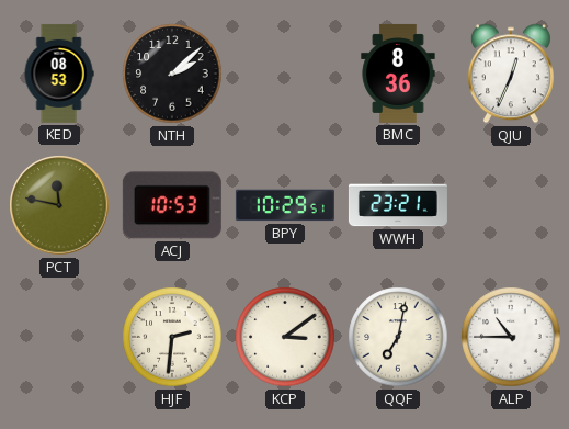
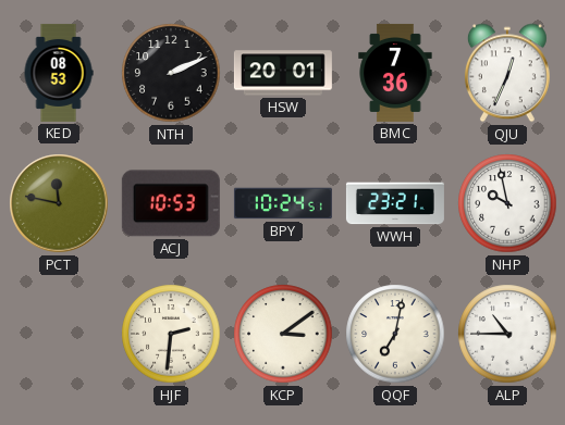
NTH: 2:08 -> 2:11
HSW: none -> 20:01
BMC: 8:36 -> 7:36
BPY: 10:29 -> 10:24
NHP: none -> 9:58
